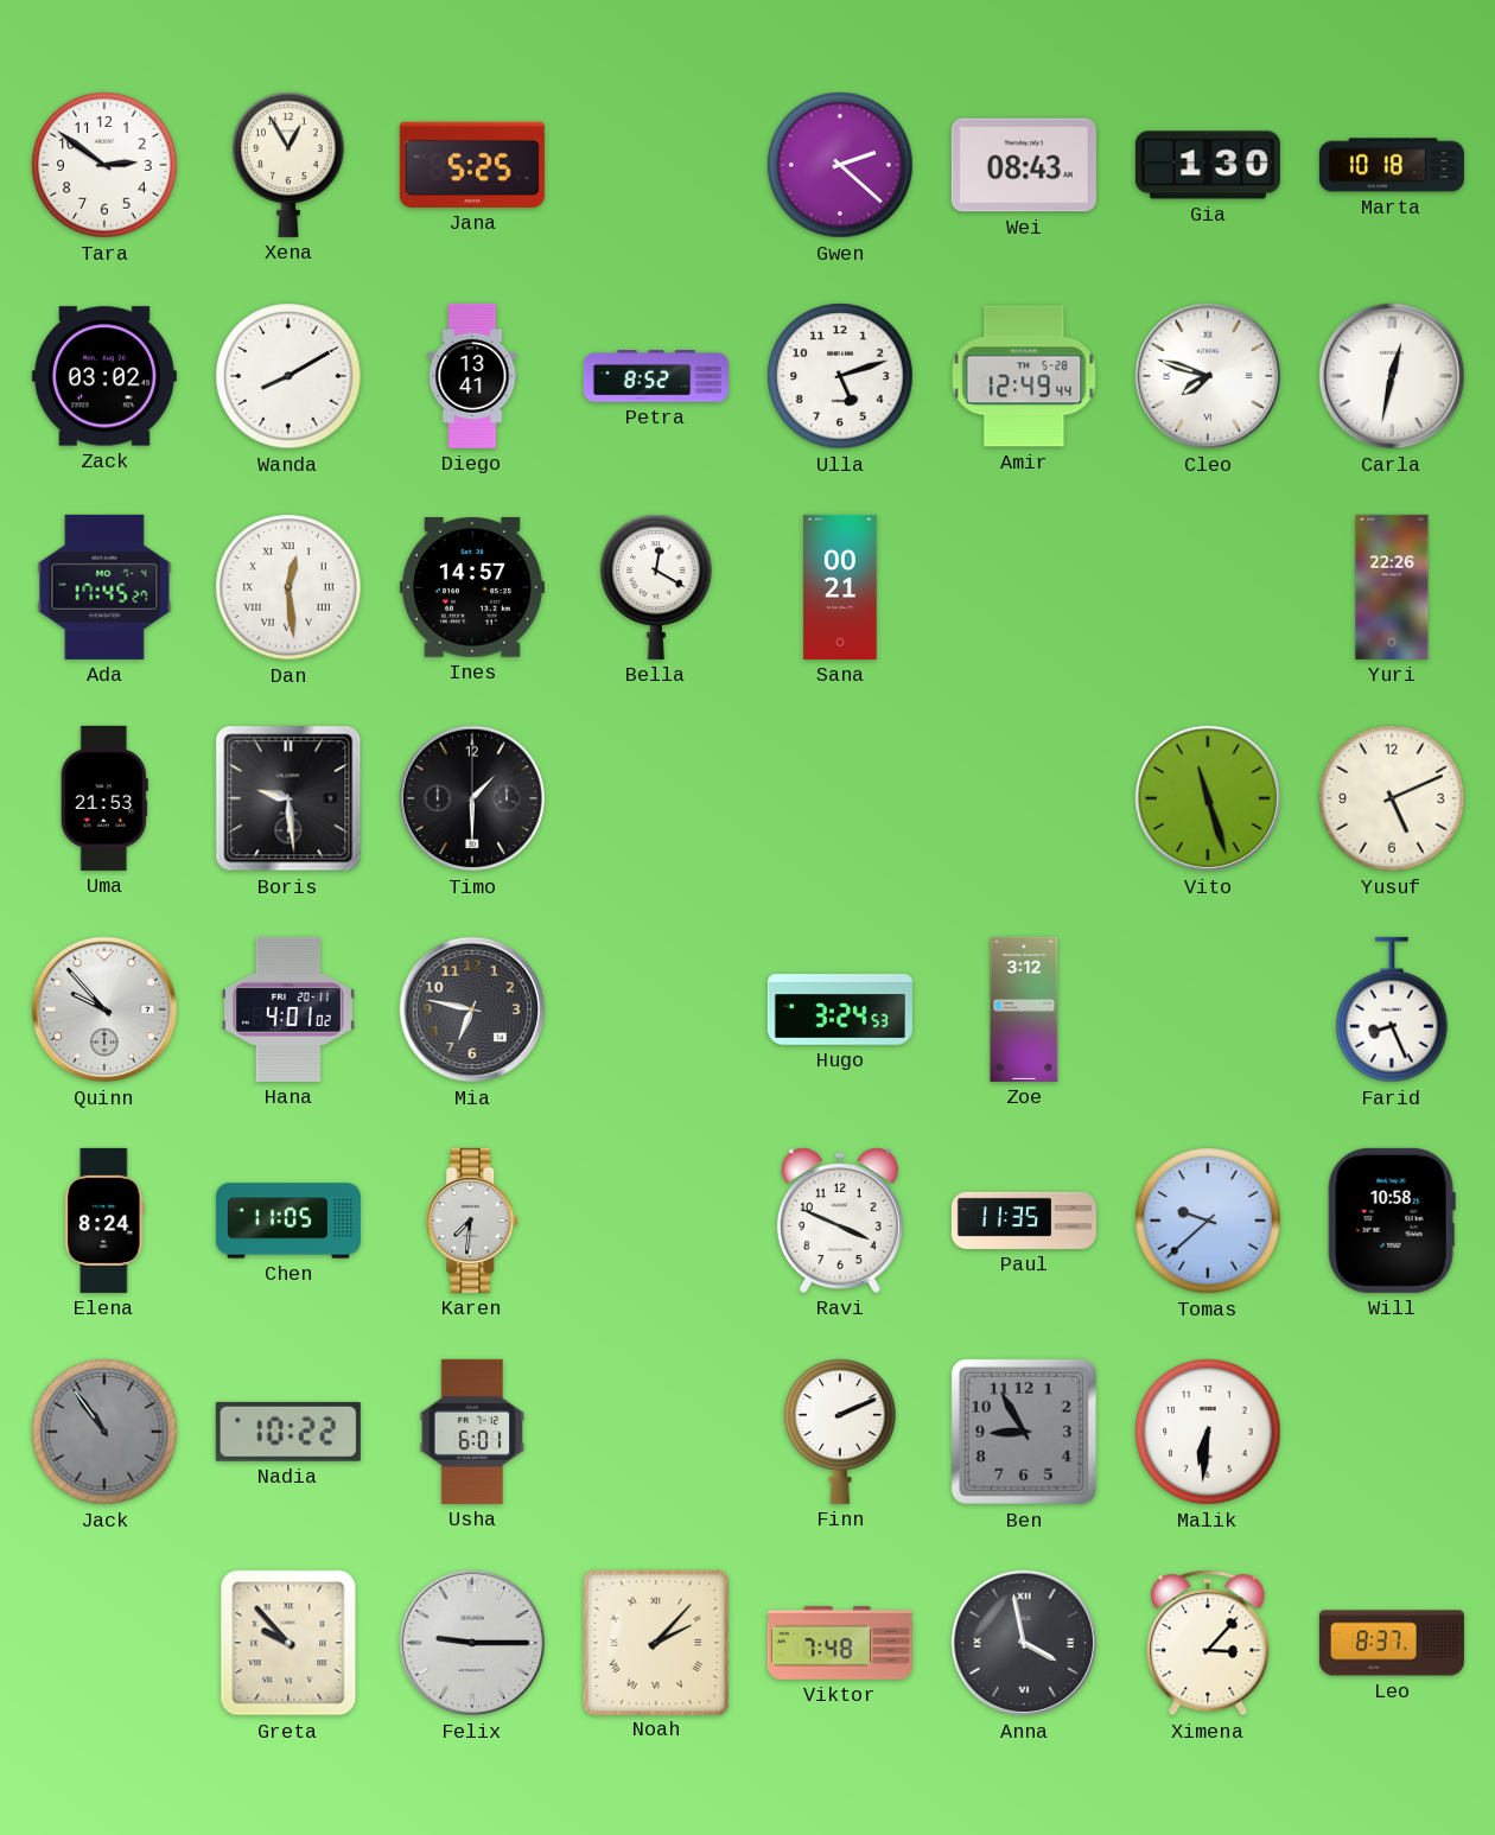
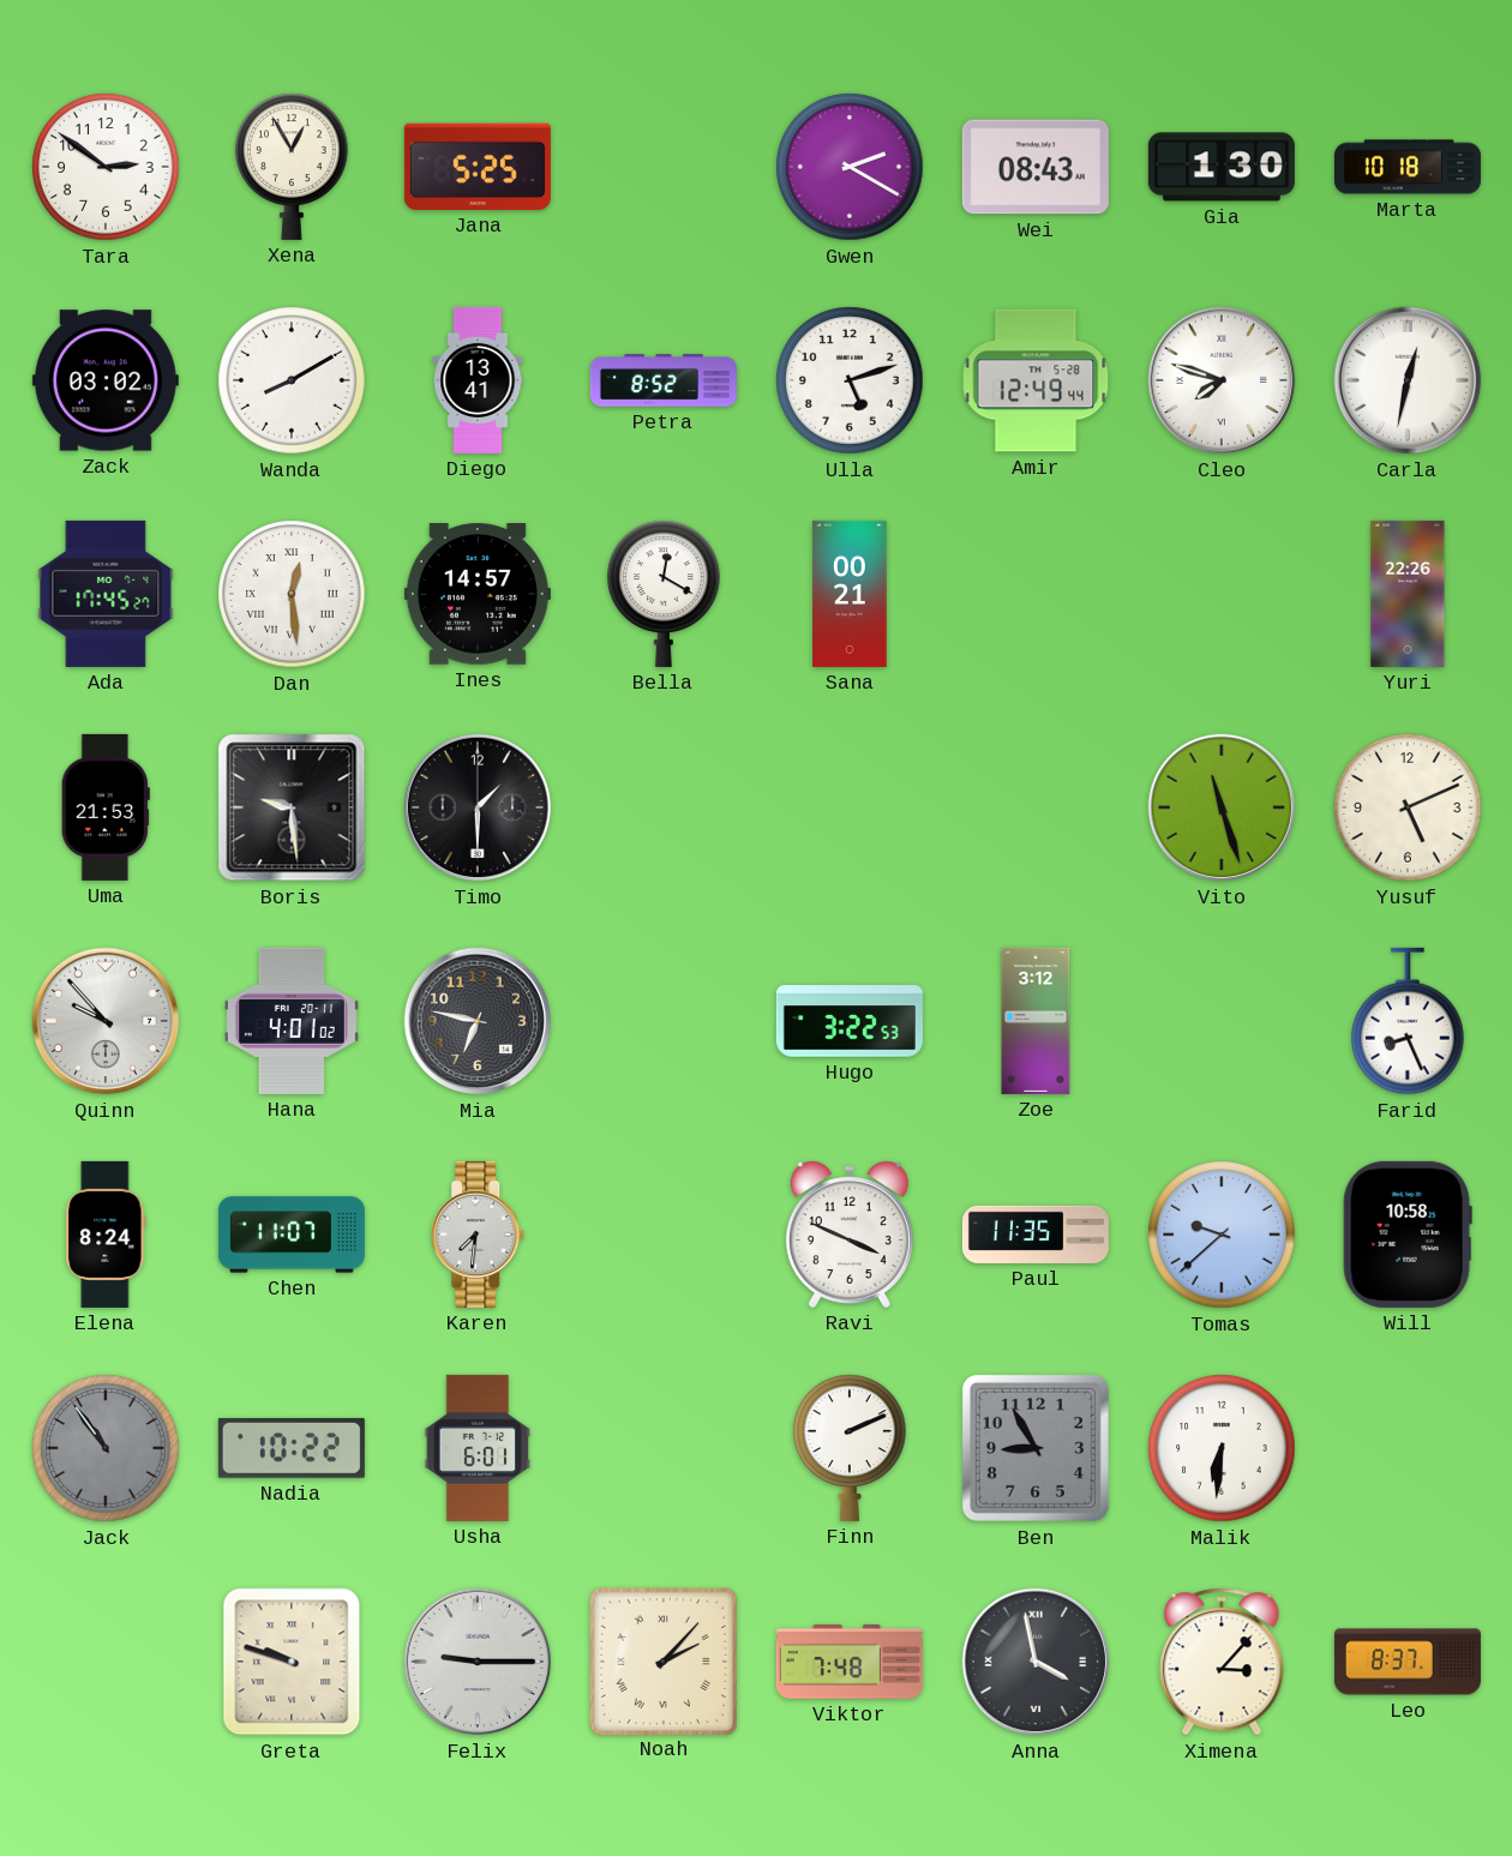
Gwen: 2:22 -> 2:20
Hugo: 3:24 -> 3:22
Chen: 11:05 -> 11:07
Greta: 9:53 -> 9:48
